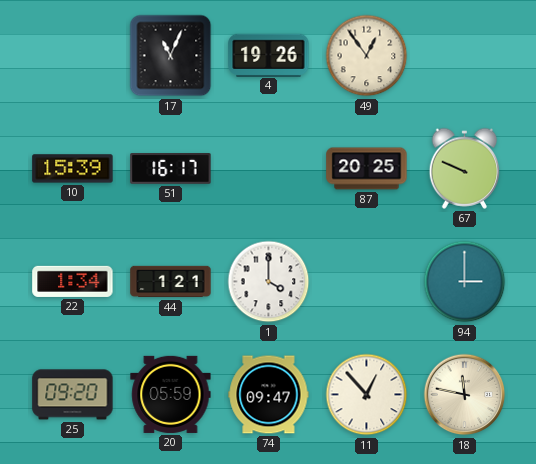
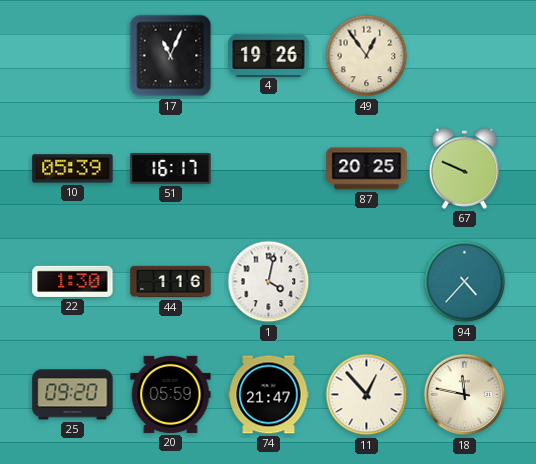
10: 15:39 -> 05:39
22: 1:34 -> 1:30
44: 1:21 -> 1:16
1: 4:00 -> 4:02
94: 3:00 -> 4:37
74: 09:47 -> 21:47
